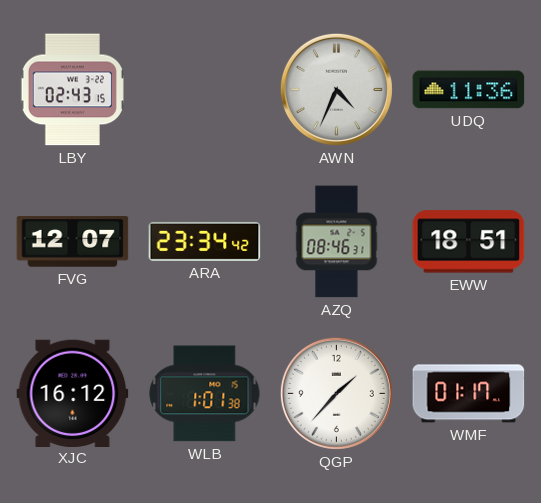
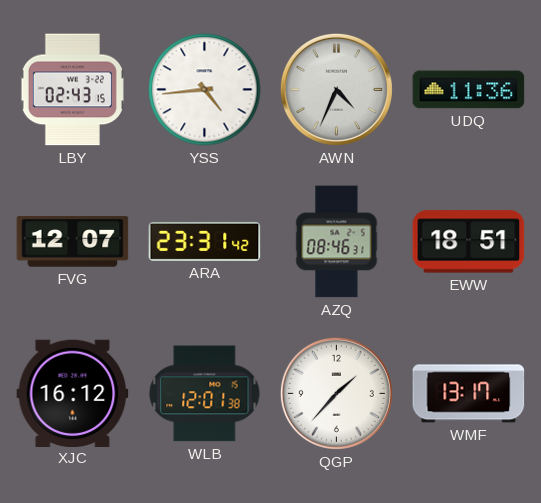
YSS: none -> 4:44
ARA: 23:34 -> 23:31
WLB: 1:01 -> 12:01
WMF: 01:17 -> 13:17
